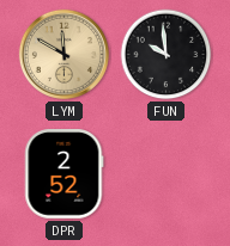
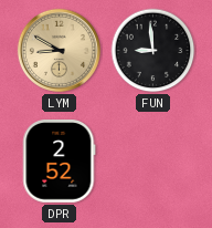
LYM: 11:50 -> 8:50
FUN: 9:59 -> 8:59
